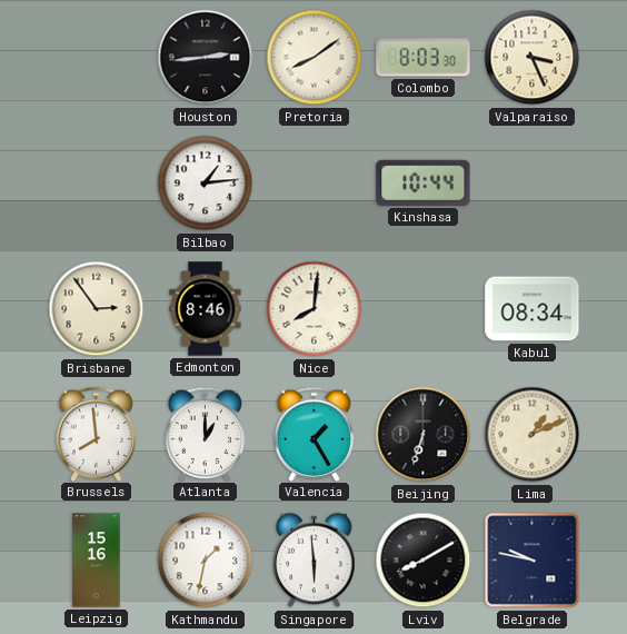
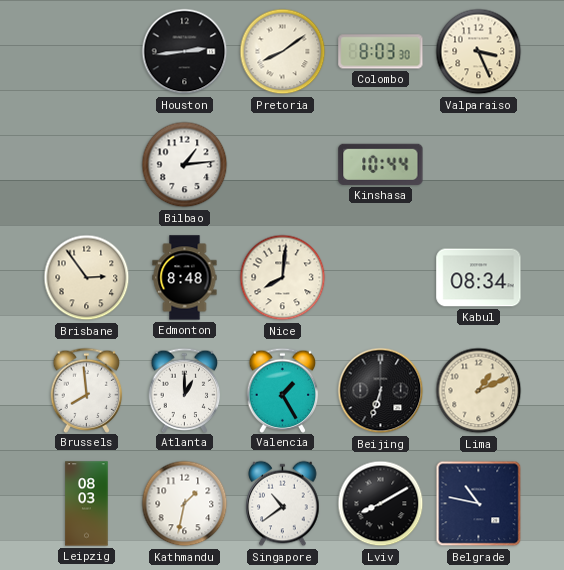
Edmonton: 8:46 -> 8:48
Leipzig: 15:16 -> 08:03
Singapore: 5:59 -> 10:39
Belgrade: 9:47 -> 10:47
